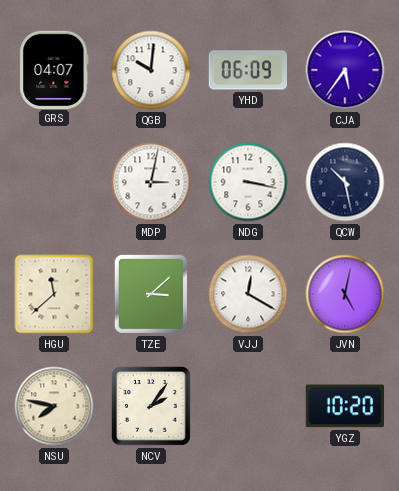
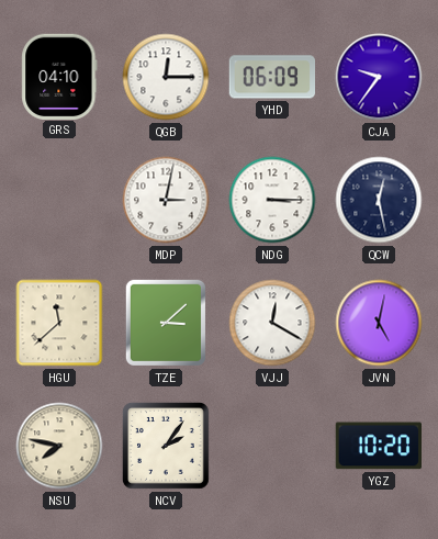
GRS: 04:07 -> 04:10
QGB: 10:01 -> 12:15
CJA: 5:36 -> 9:36
NDG: 3:17 -> 3:15
QCW: 10:28 -> 12:28
